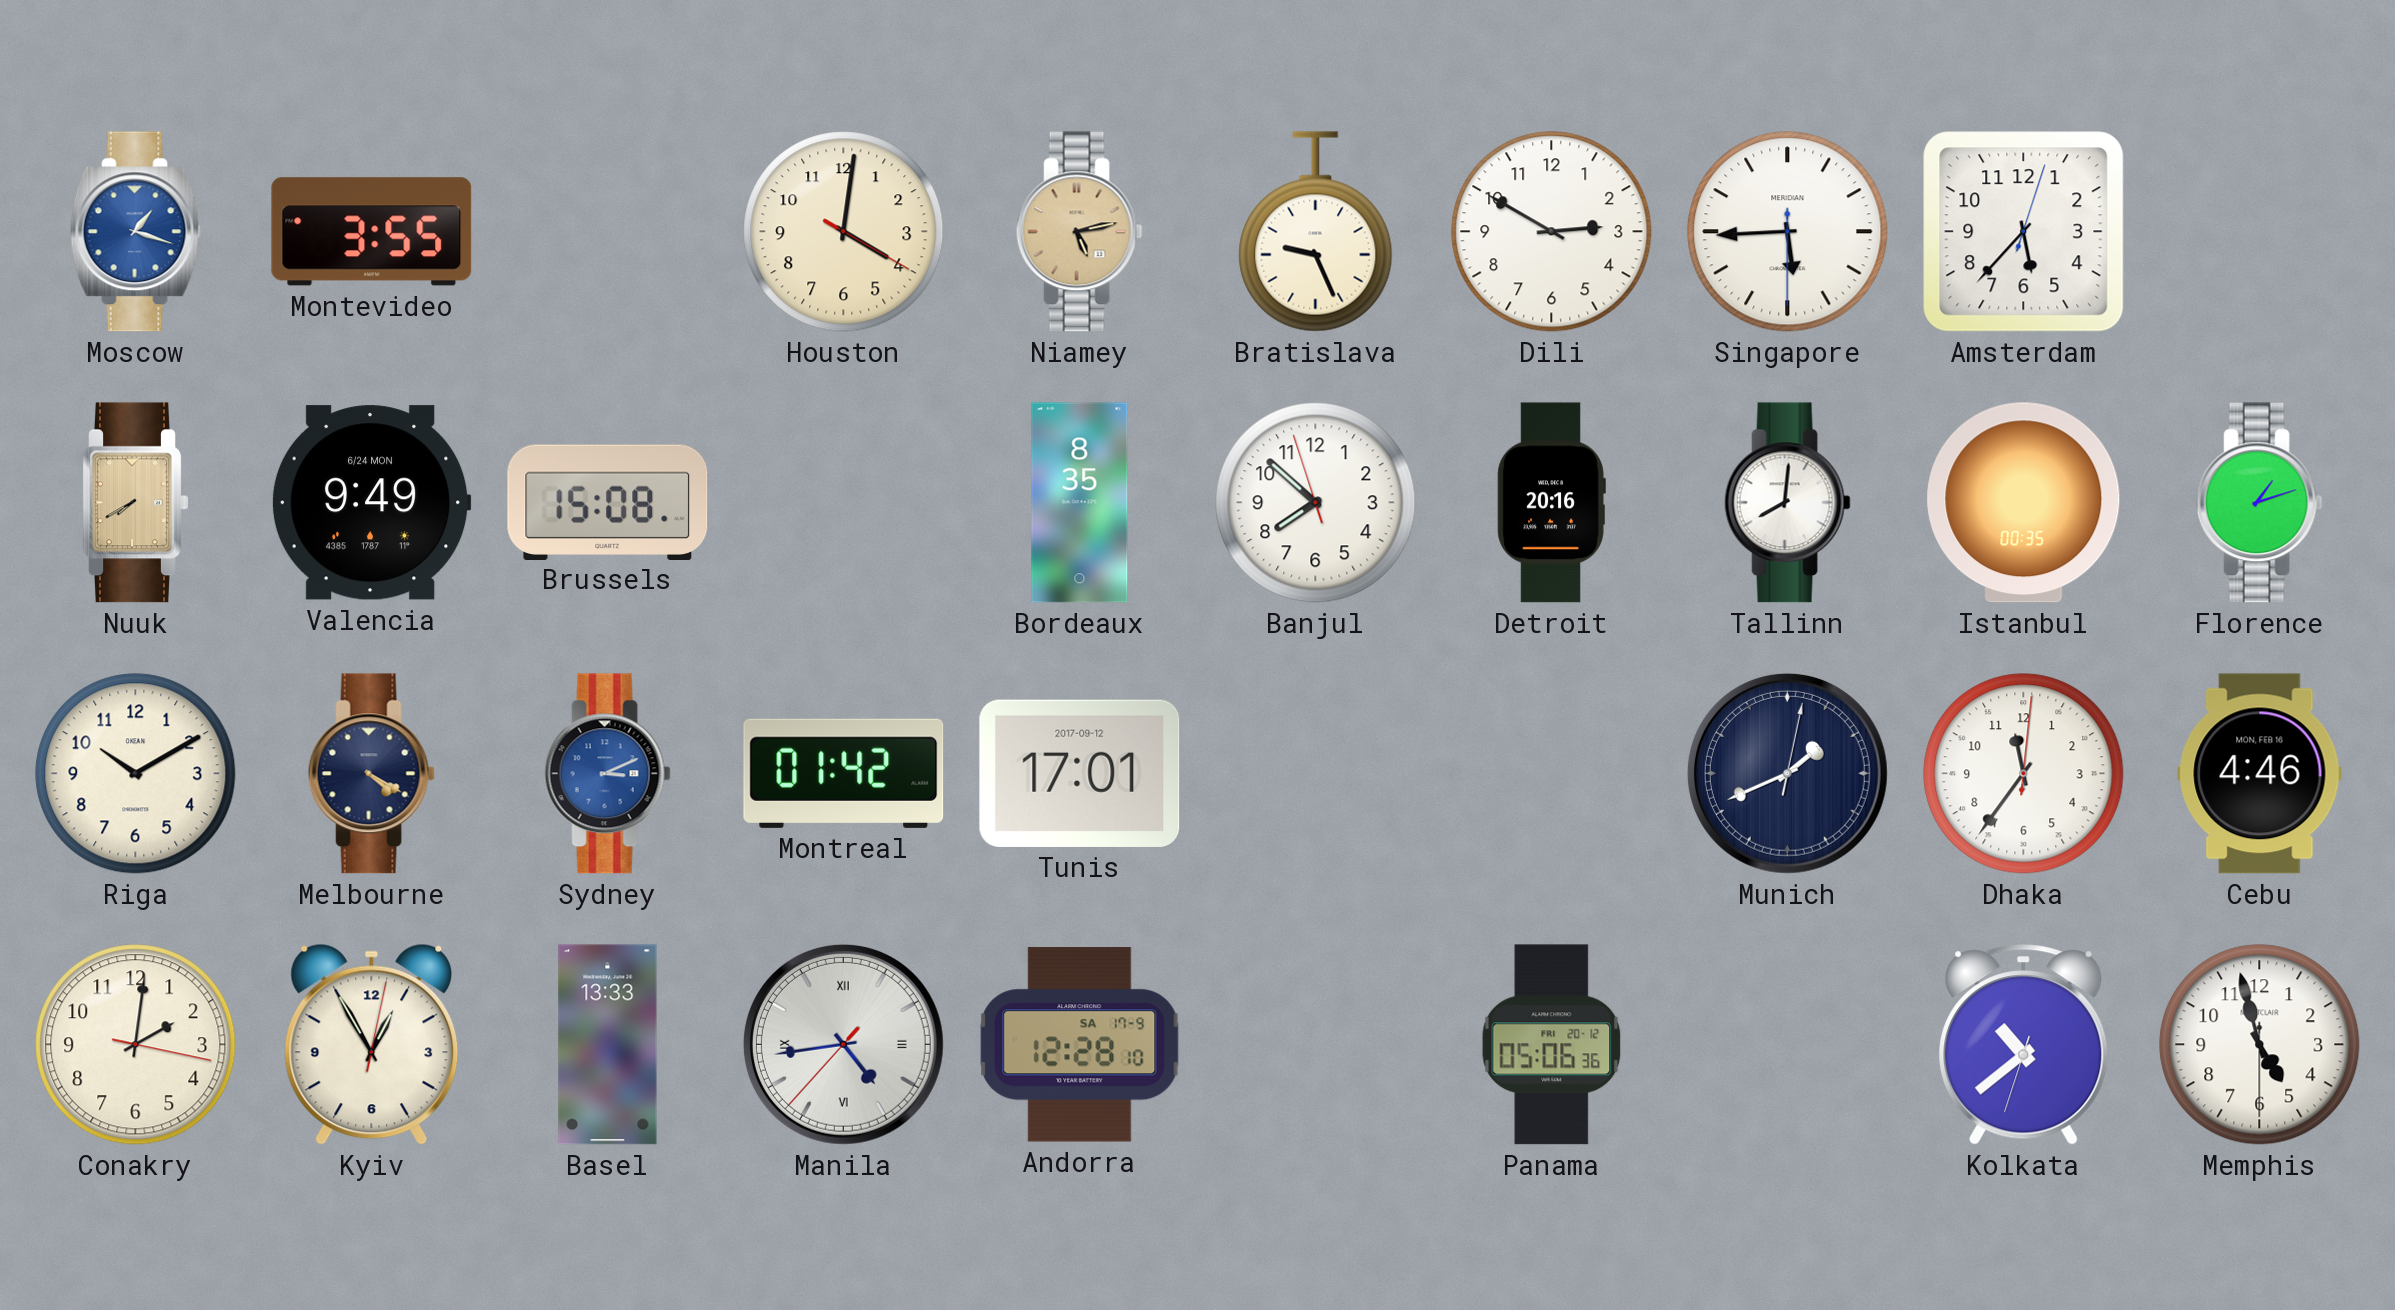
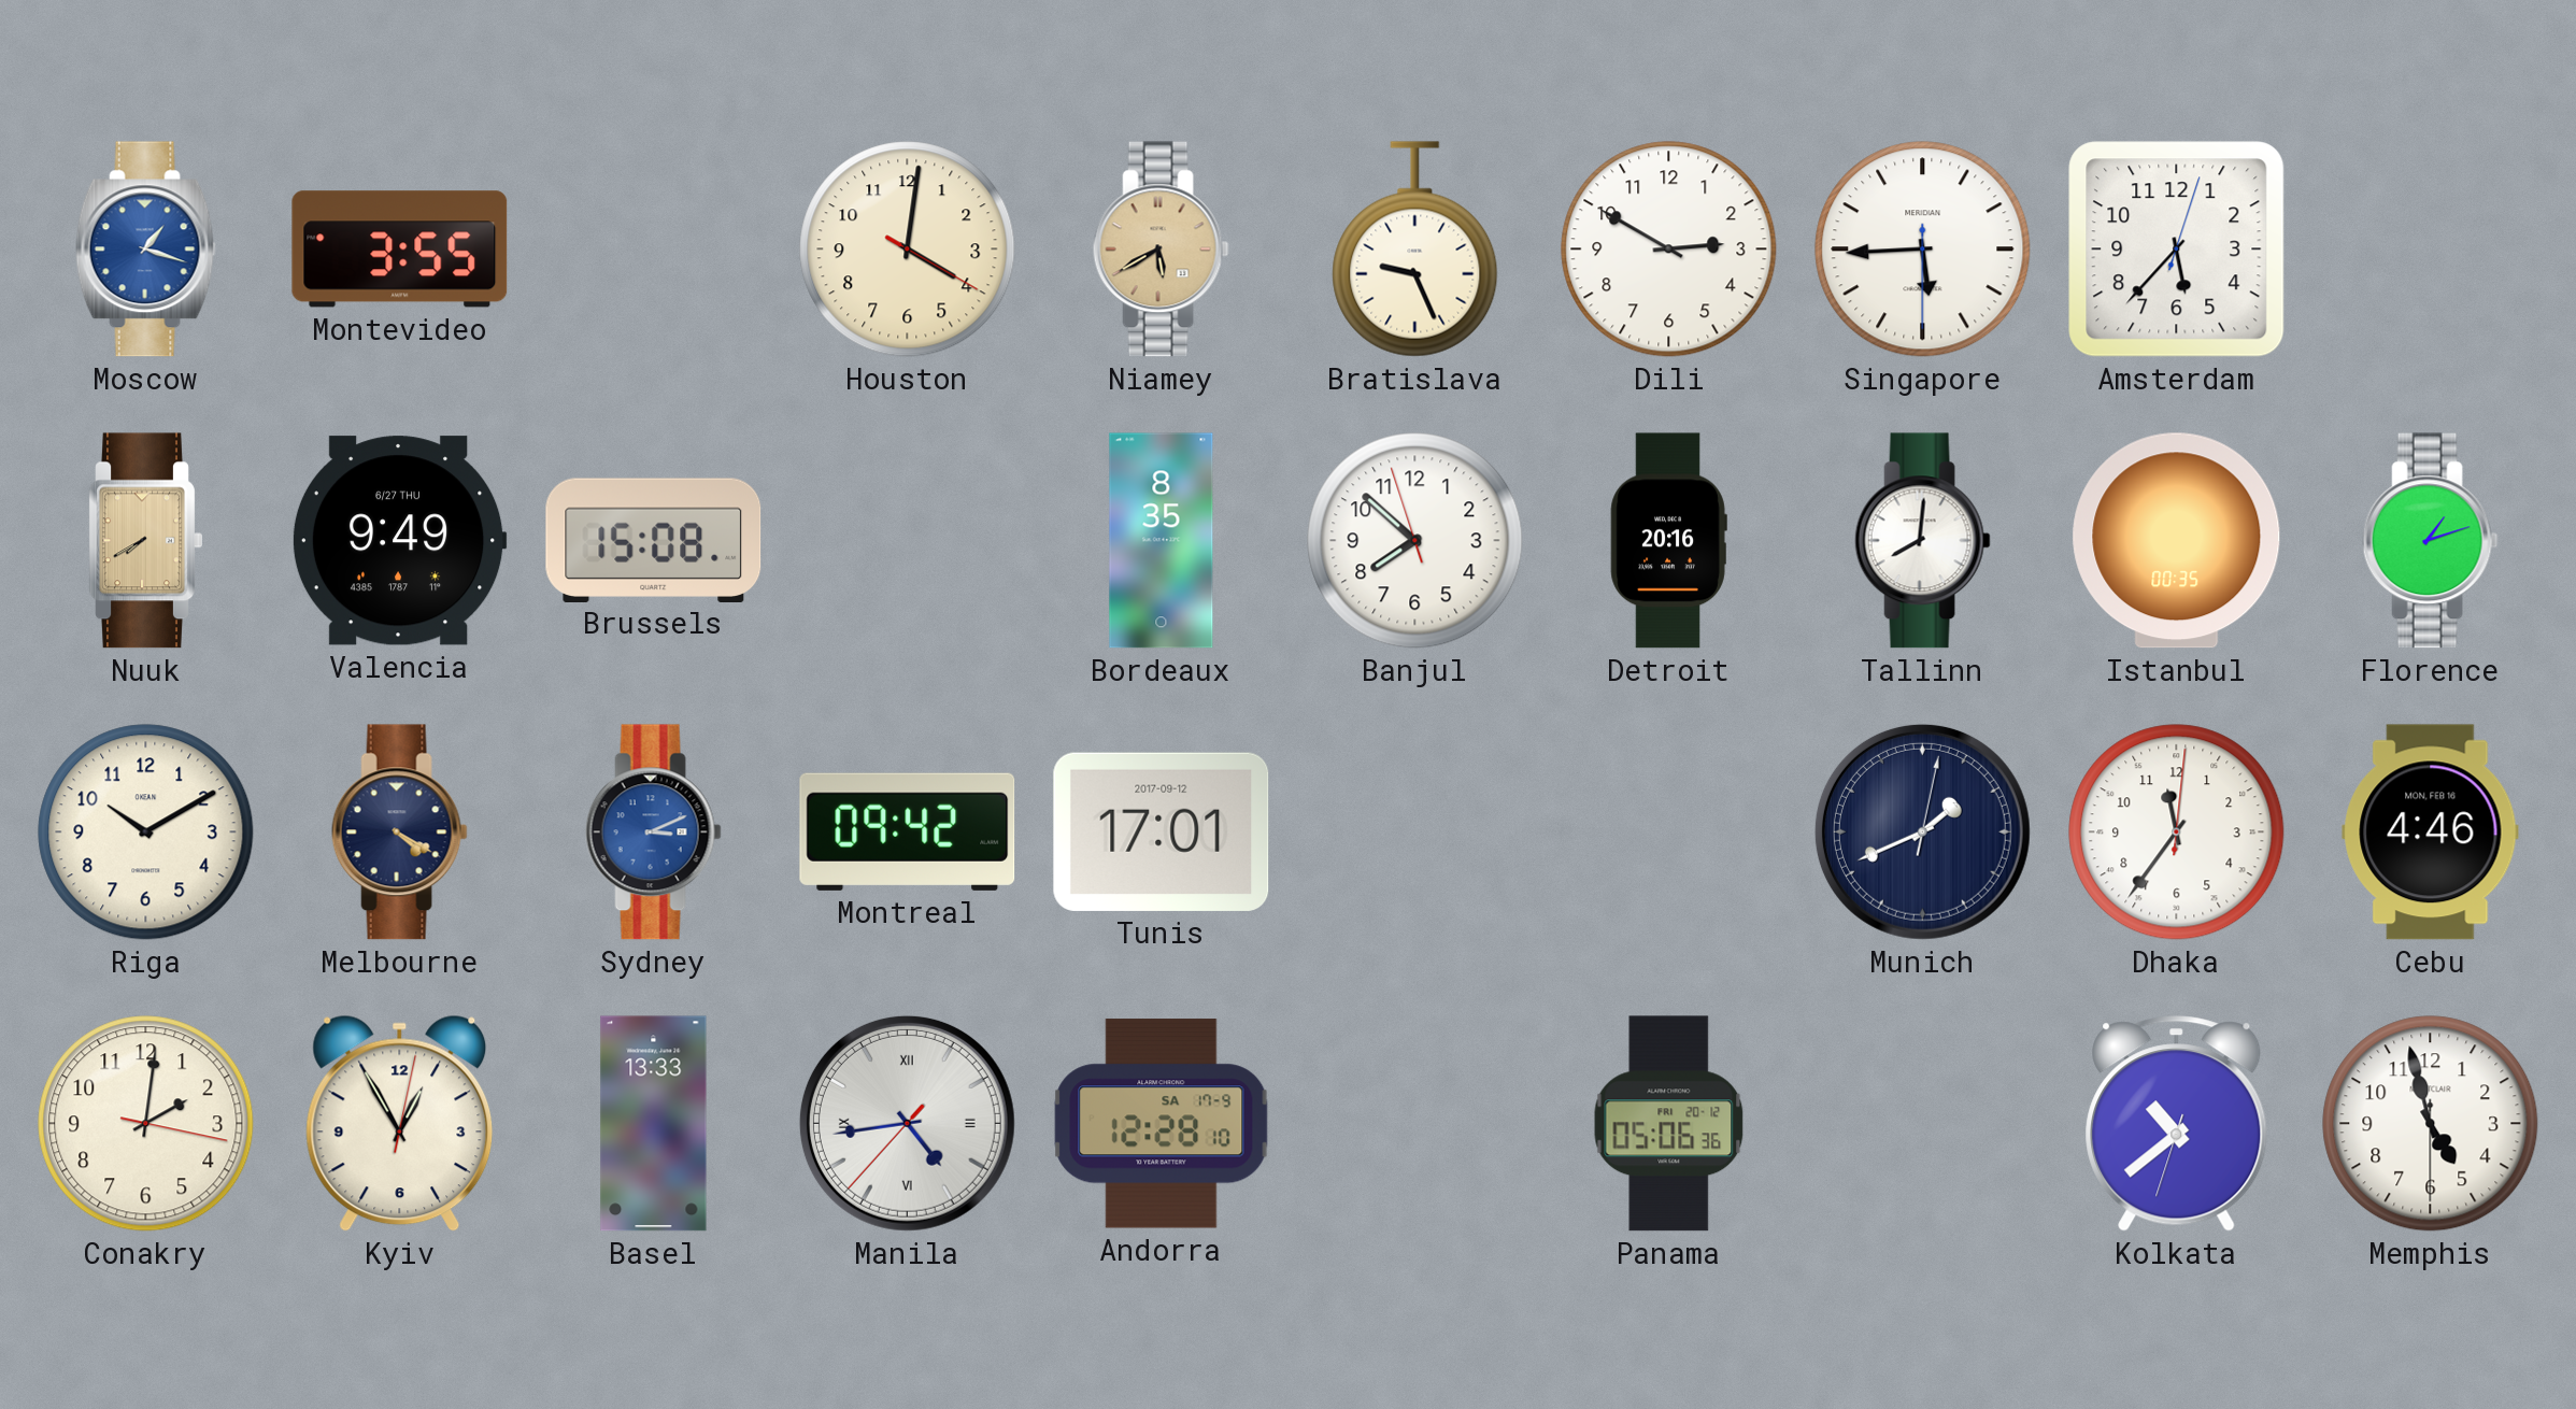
Niamey: 5:13 -> 5:40
Valencia date: 6/24 MON -> 6/27 THU
Montreal: 01:42 -> 09:42
